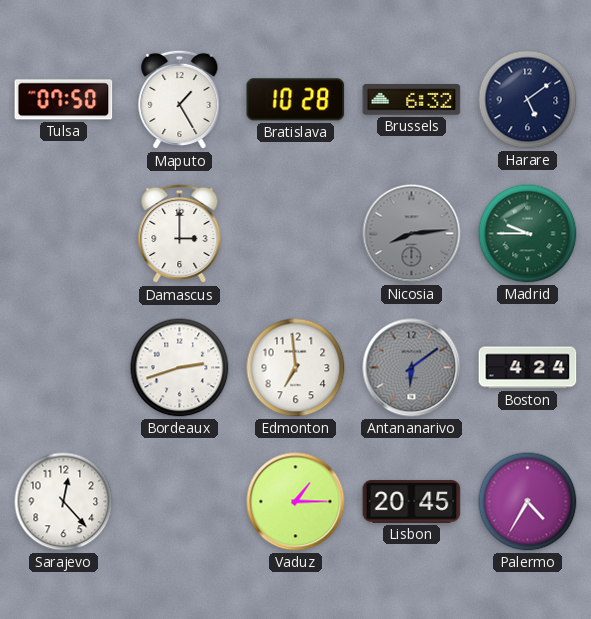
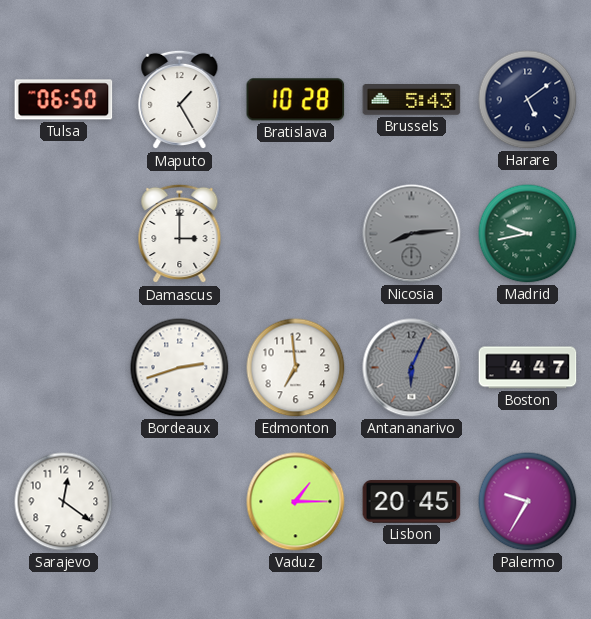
Tulsa: 07:50 -> 06:50
Brussels: 6:32 -> 5:43
Madrid: 9:45 -> 9:43
Antananarivo: 6:09 -> 6:04
Boston: 4:24 -> 4:47
Sarajevo: 12:23 -> 12:21
Palermo: 4:35 -> 9:35
